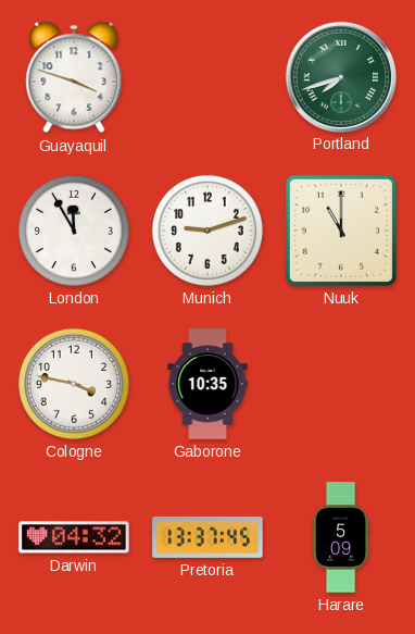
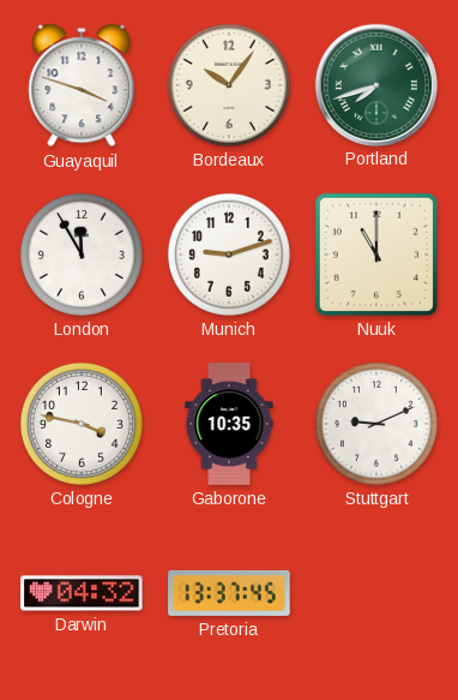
Bordeaux: none -> 10:06
Stuttgart: none -> 9:11
Harare: 5:09 -> none
